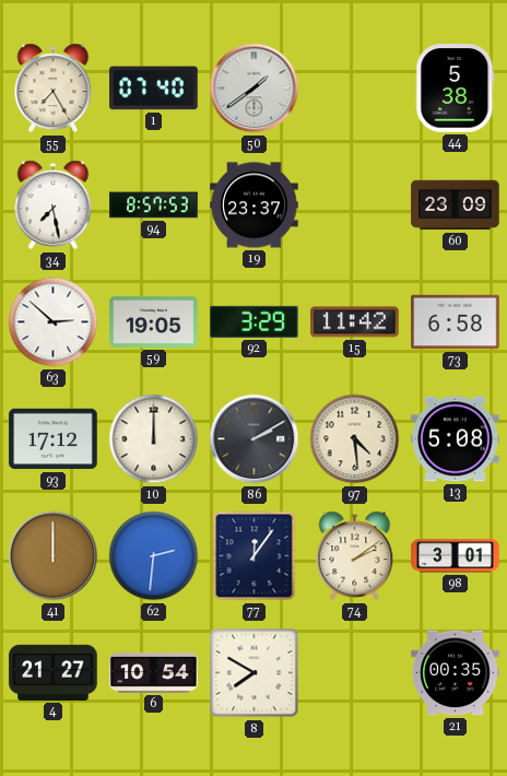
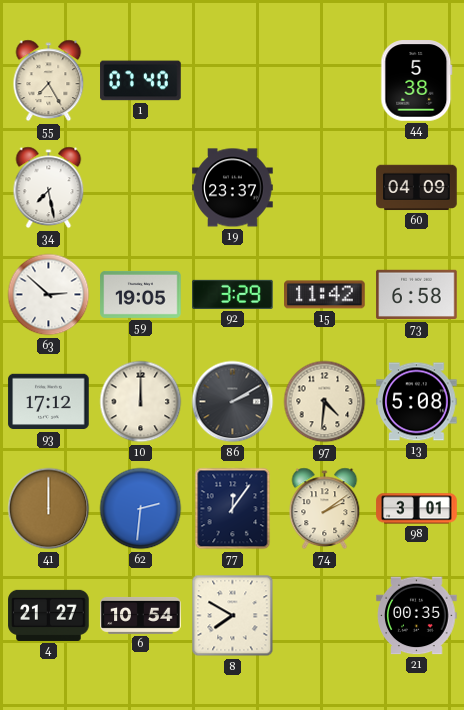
50: 1:39 -> none
94: 8:57 -> none
60: 23:09 -> 04:09
97: 4:29 -> 4:31
